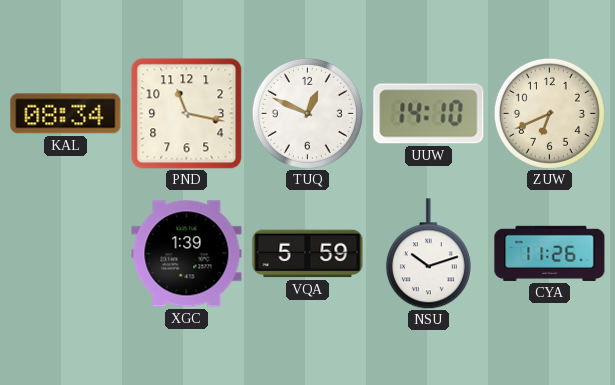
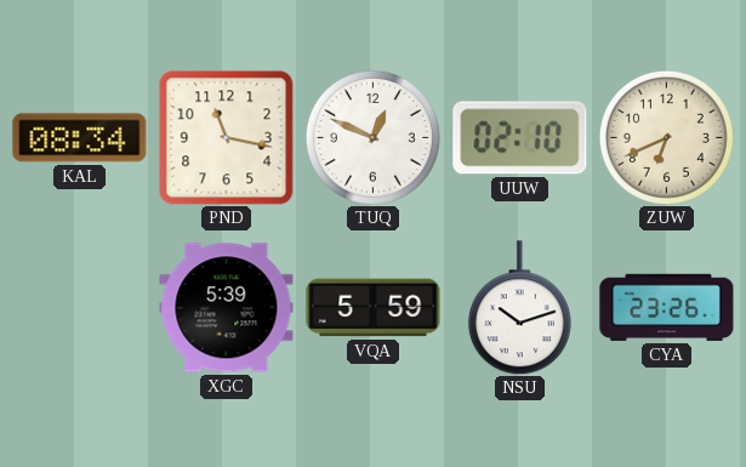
UUW: 14:10 -> 02:10
XGC: 1:39 -> 5:39
CYA: 11:26 -> 23:26
